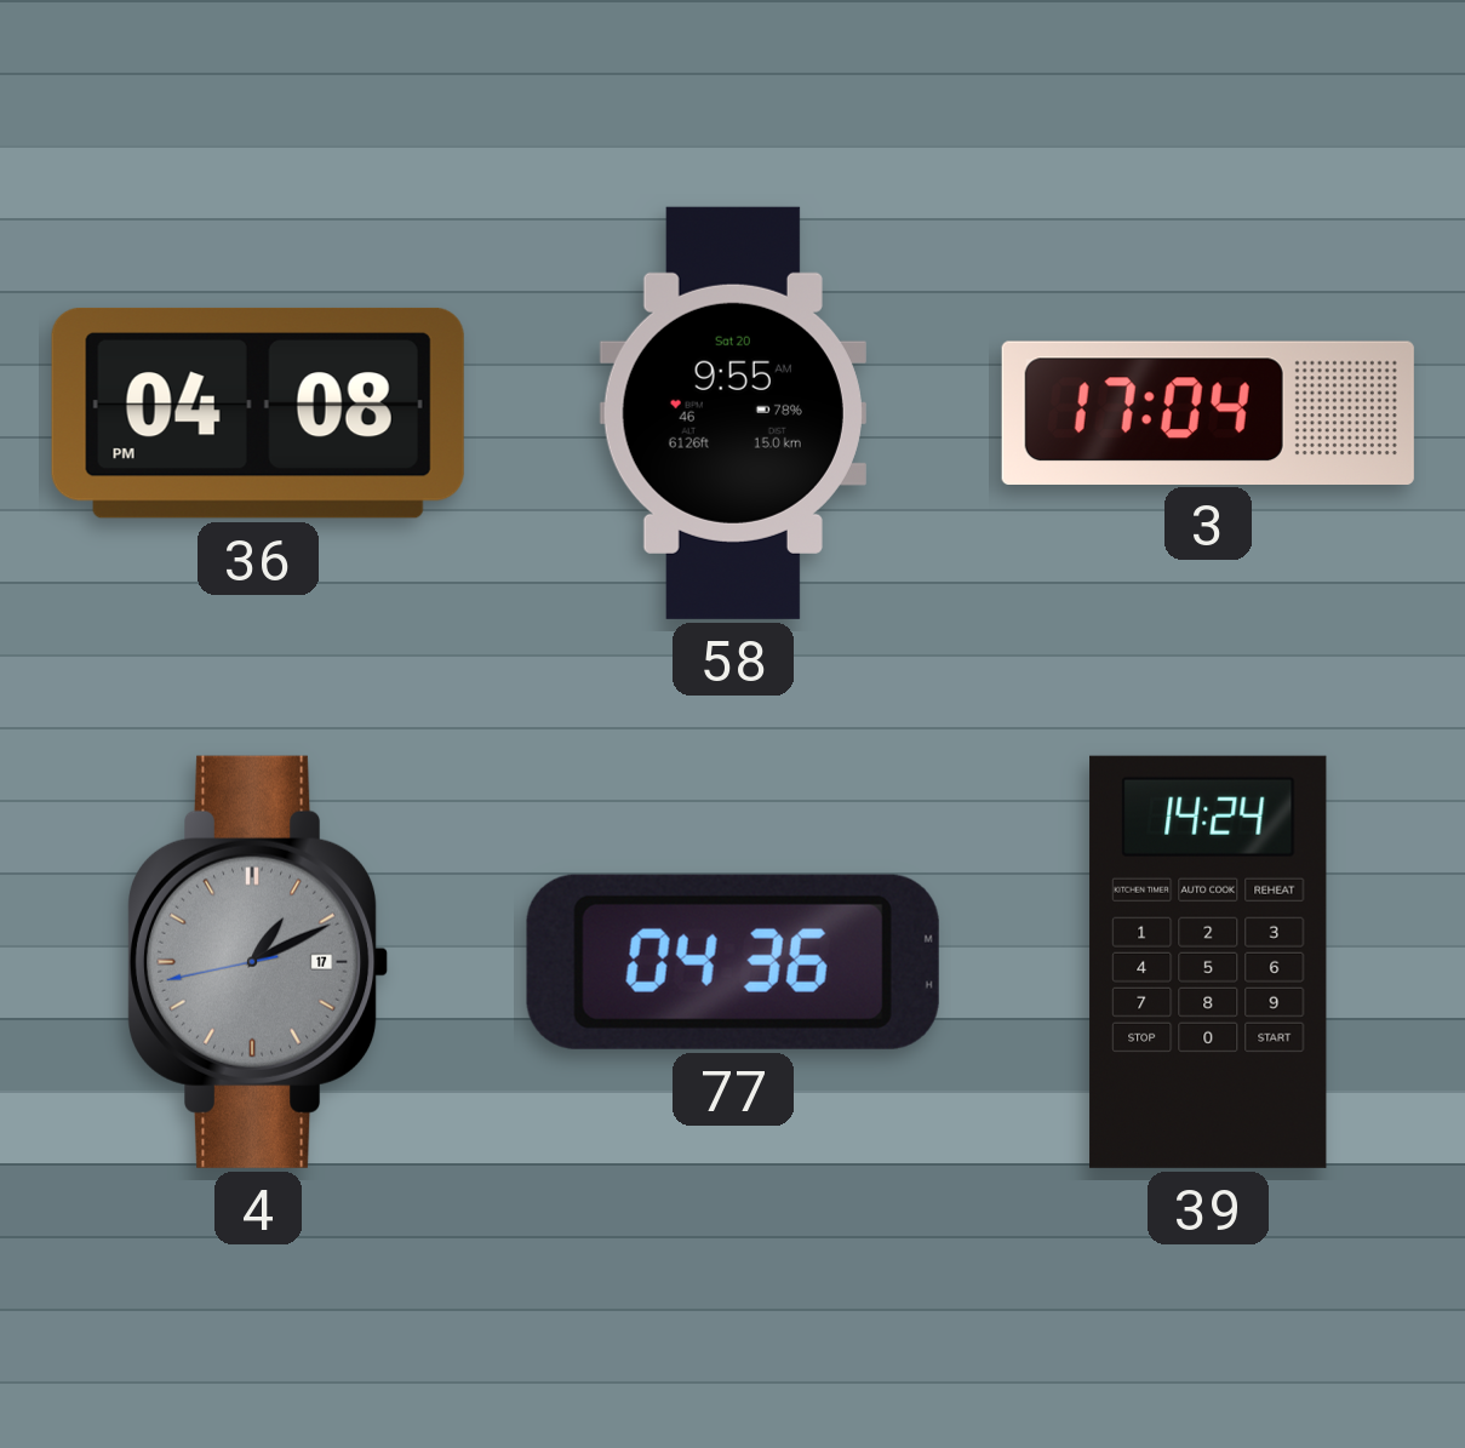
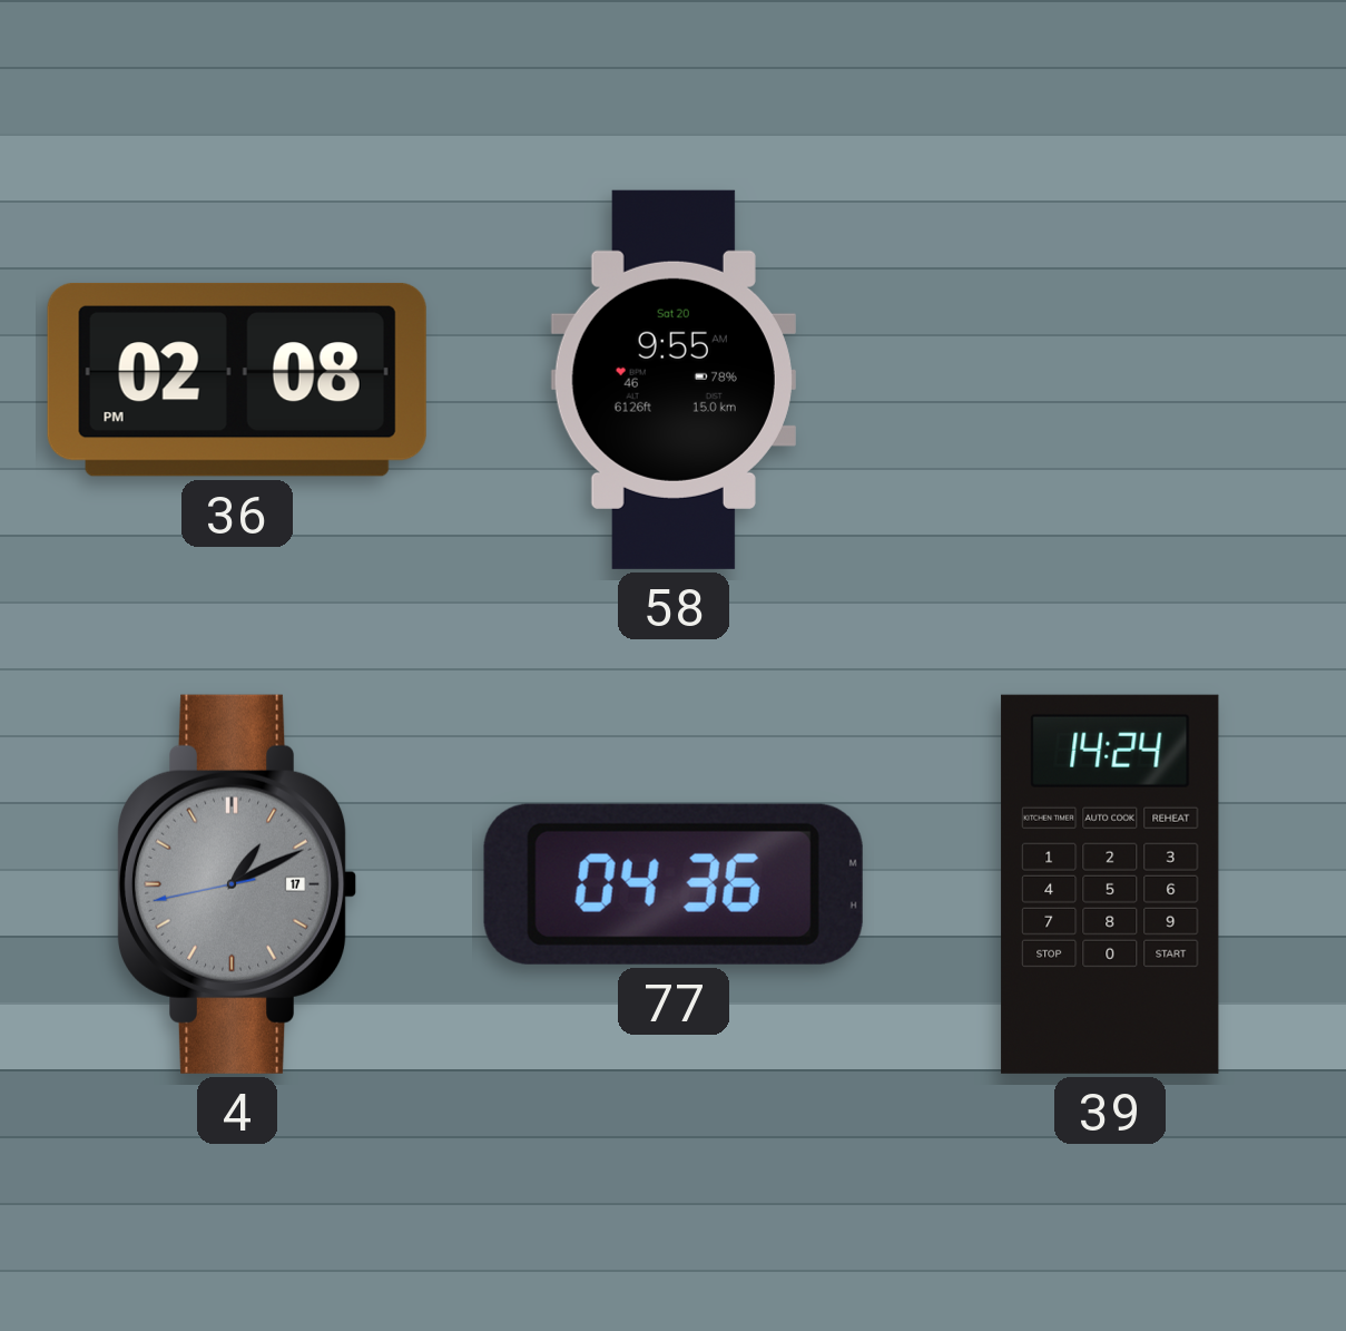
36: 04:08 -> 02:08
3: 17:04 -> none
